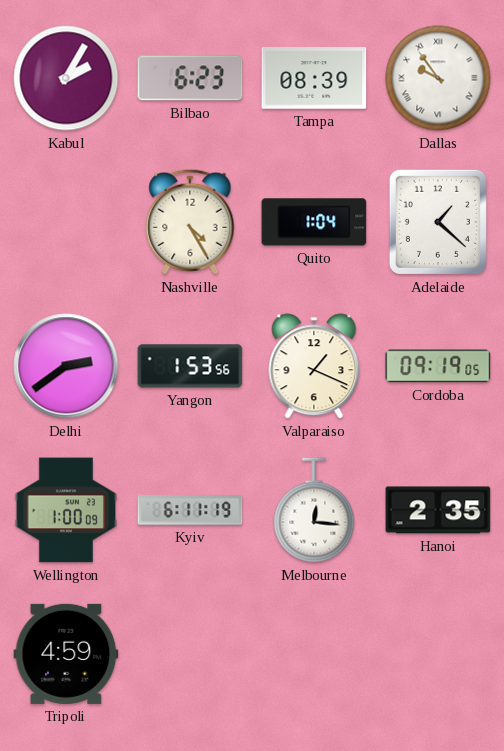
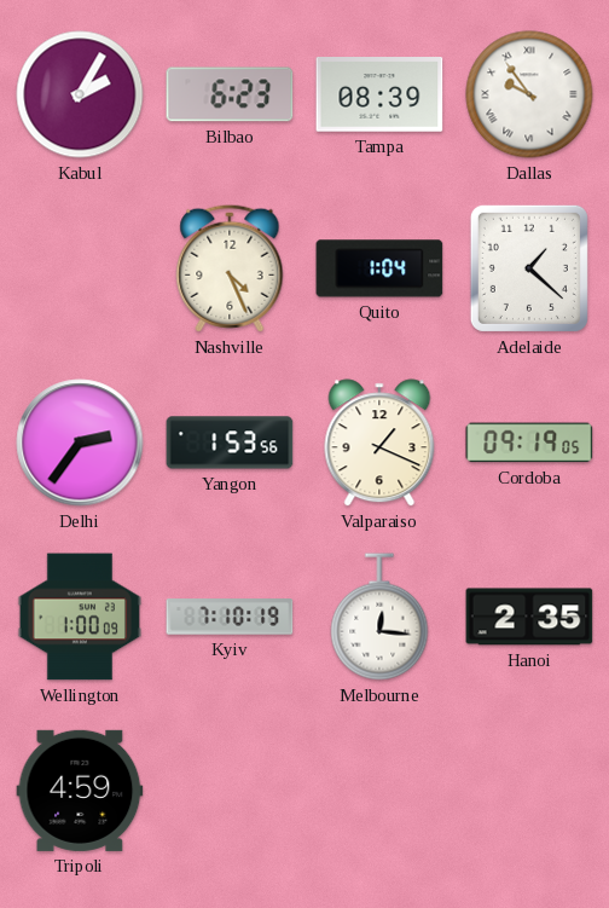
Nashville: 4:25 -> 4:26
Delhi: 2:39 -> 2:36
Kyiv: 6:11 -> 7:10
